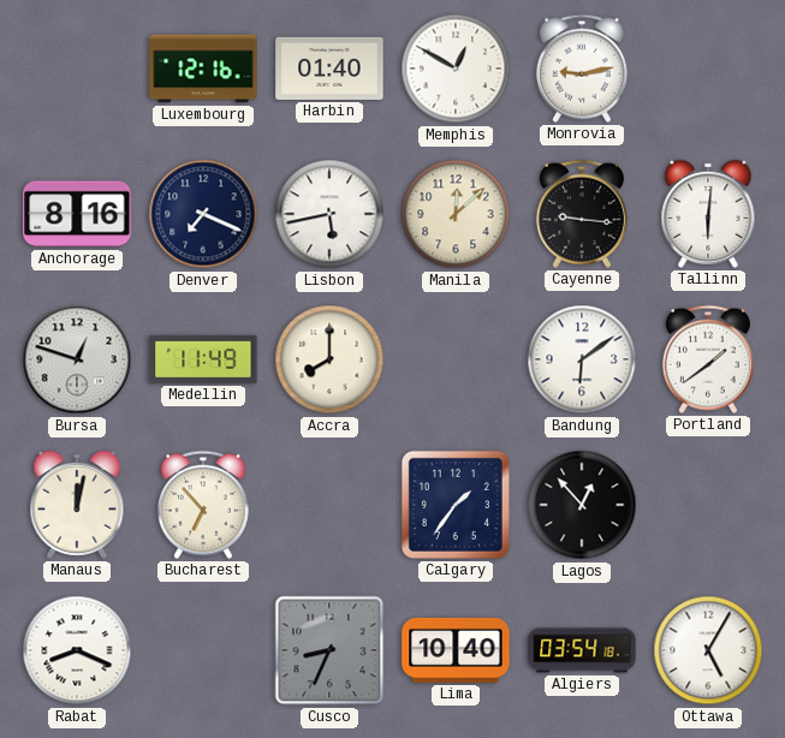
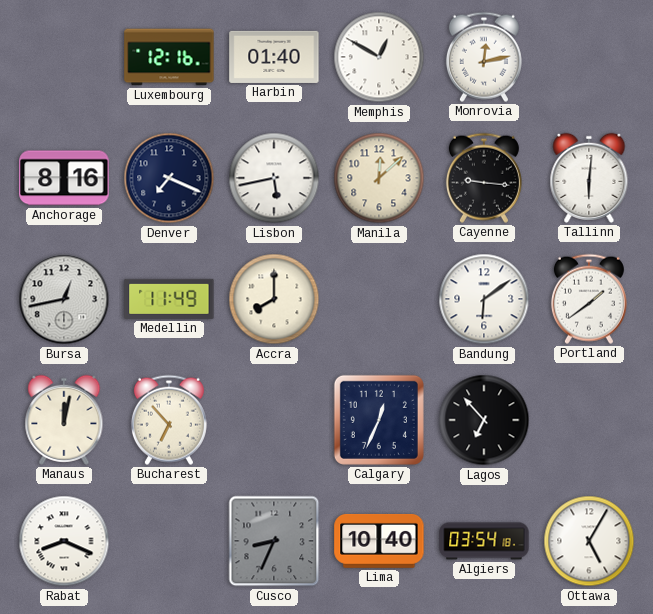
Monrovia: 9:13 -> 12:13
Bursa: 12:48 -> 12:43
Calgary: 1:36 -> 12:34
Lagos: 12:53 -> 6:53
